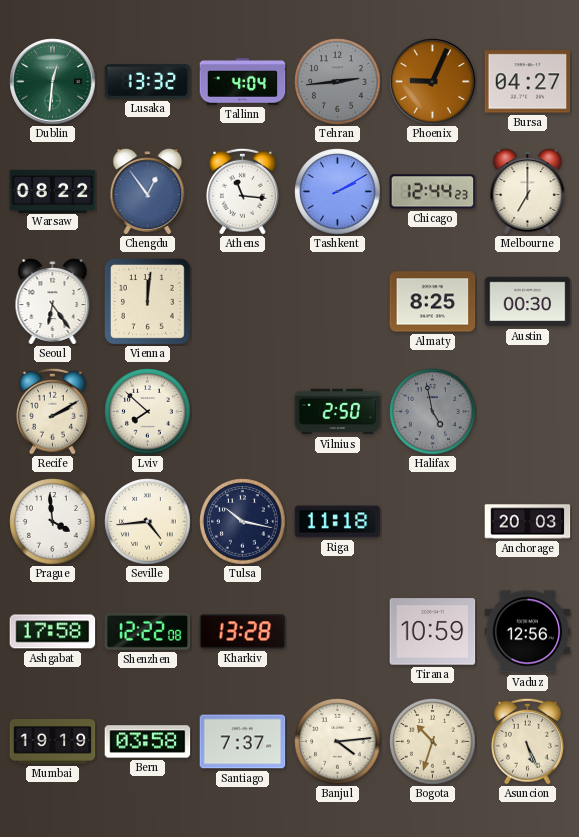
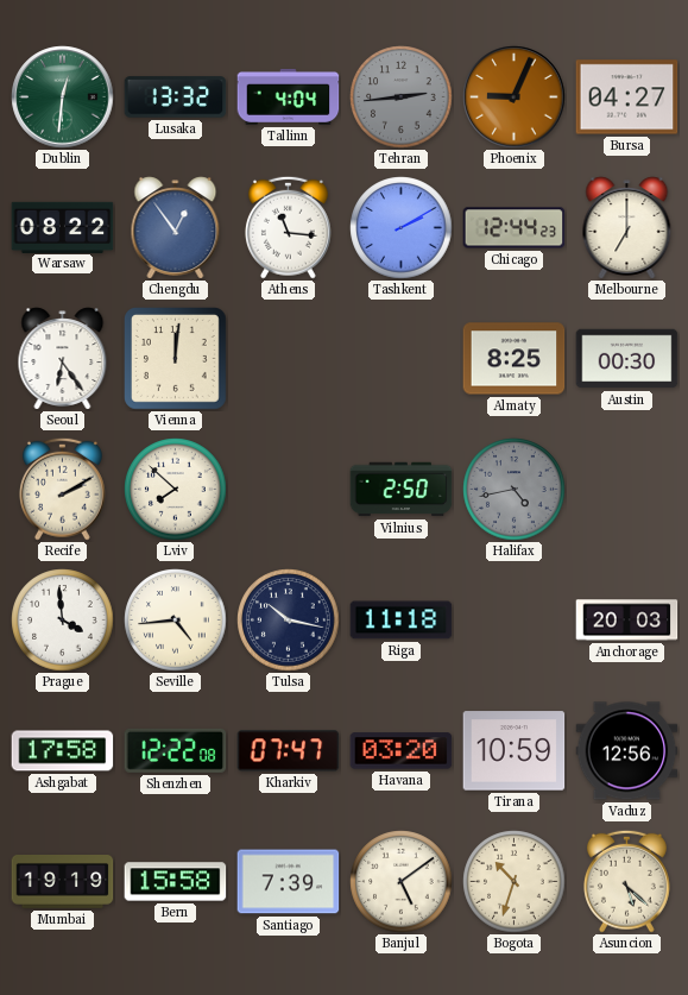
Halifax: 4:58 -> 4:43
Kharkiv: 13:28 -> 07:47
Havana: none -> 03:20
Bern: 03:58 -> 15:58
Santiago: 7:37 -> 7:39
Banjul: 4:14 -> 5:09
Asuncion: 5:26 -> 5:22
